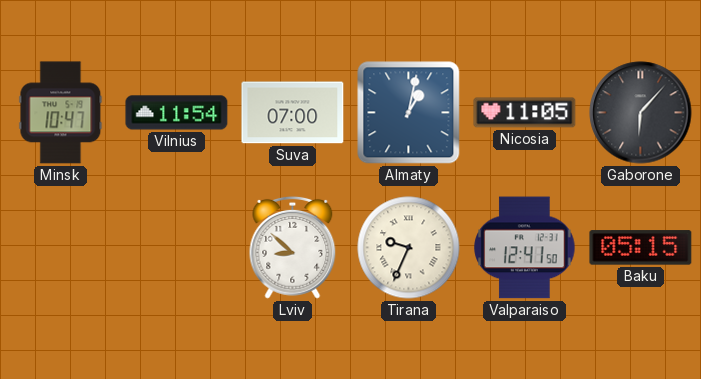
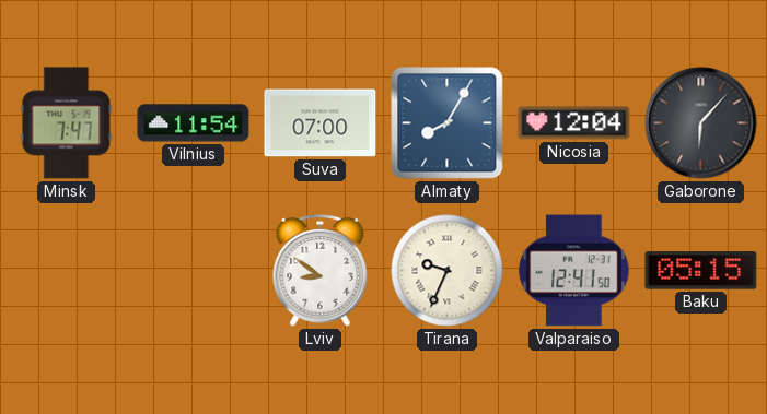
Minsk: 10:47 -> 7:47
Almaty: 1:02 -> 8:05
Nicosia: 11:05 -> 12:04
Lviv: 8:52 -> 8:51
